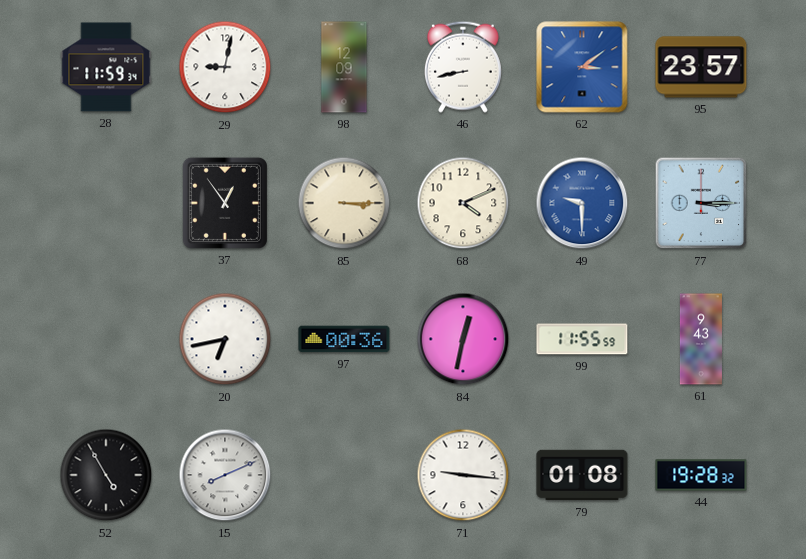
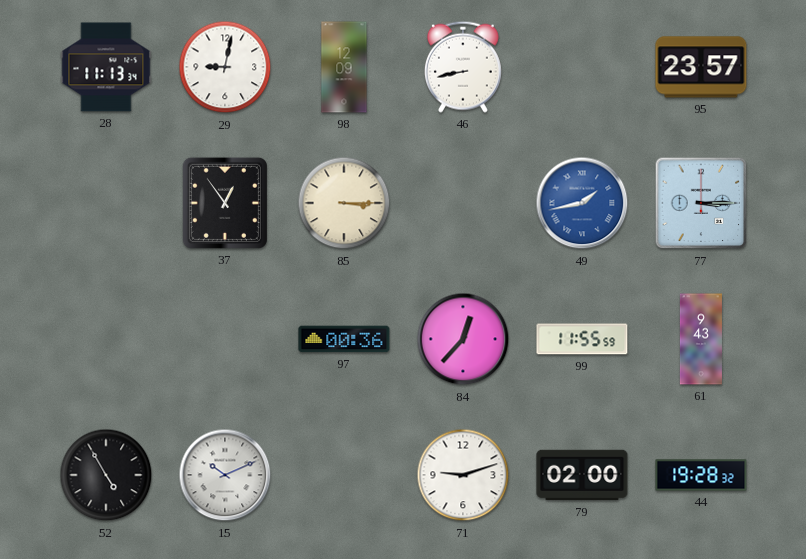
28: 11:59 -> 11:13
62: 3:09 -> none
68: 4:11 -> none
49: 9:30 -> 1:43
20: 6:43 -> none
84: 12:32 -> 12:37
15: 8:11 -> 10:11
71: 9:16 -> 9:12
79: 01:08 -> 02:00
